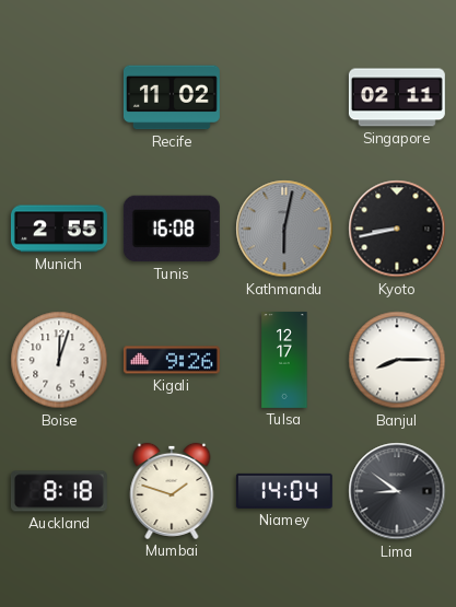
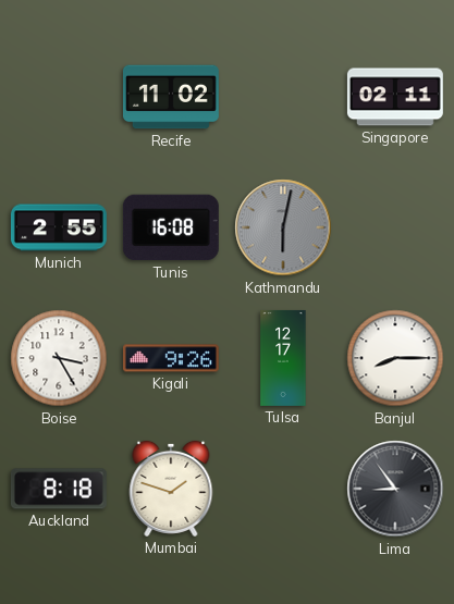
Kyoto: 8:43 -> none
Boise: 12:03 -> 3:25
Niamey: 14:04 -> none
Lima: 8:51 -> 8:54
